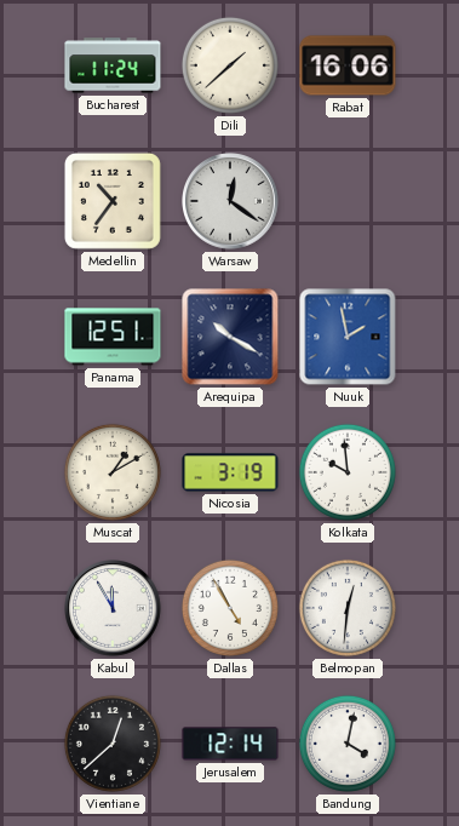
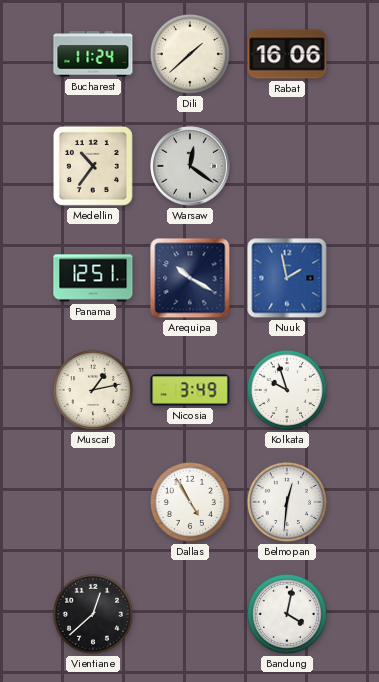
Muscat: 1:10 -> 1:13
Nicosia: 3:19 -> 3:49
Kolkata: 9:59 -> 9:57
Kabul: 11:55 -> none
Jerusalem: 12:14 -> none
